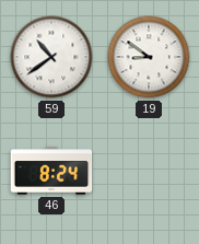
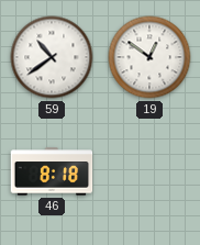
19: 8:51 -> 12:51
46: 8:24 -> 8:18
